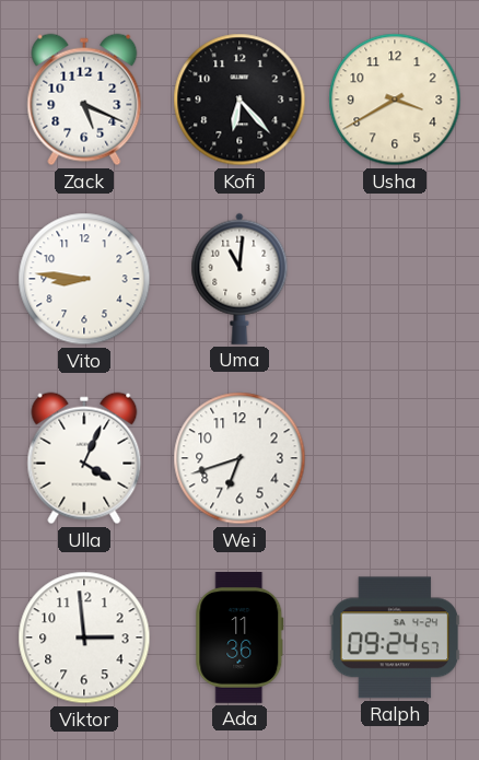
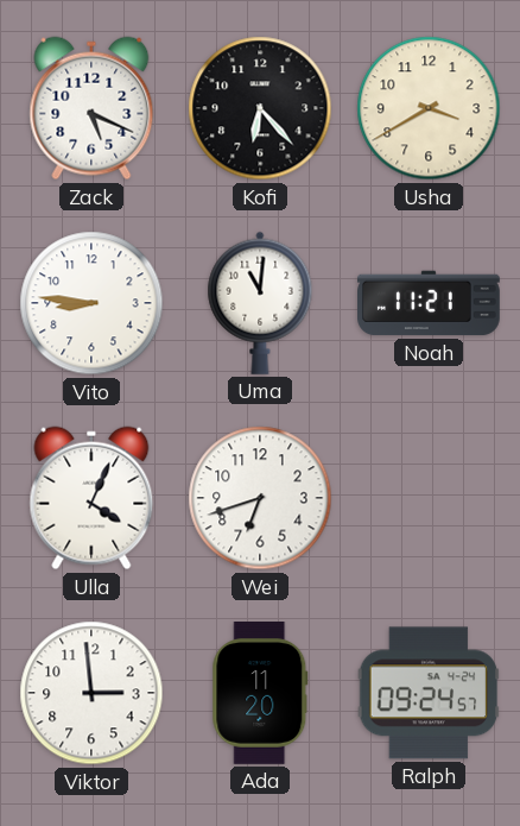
Noah: none -> 11:21
Ada: 11:36 -> 11:20
